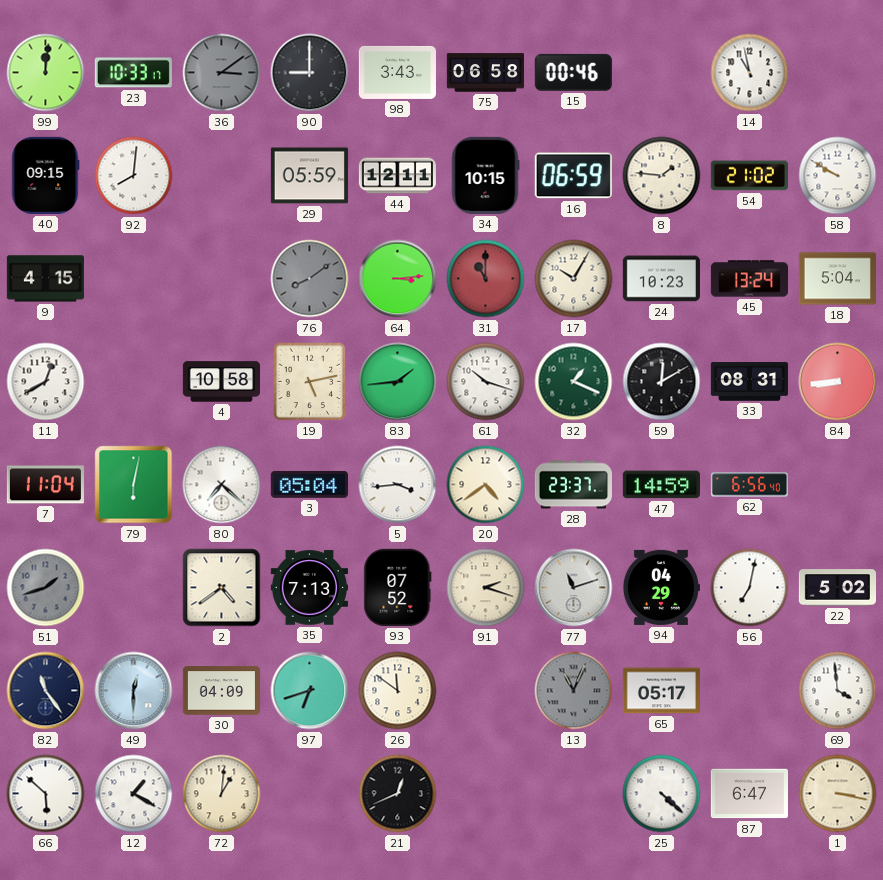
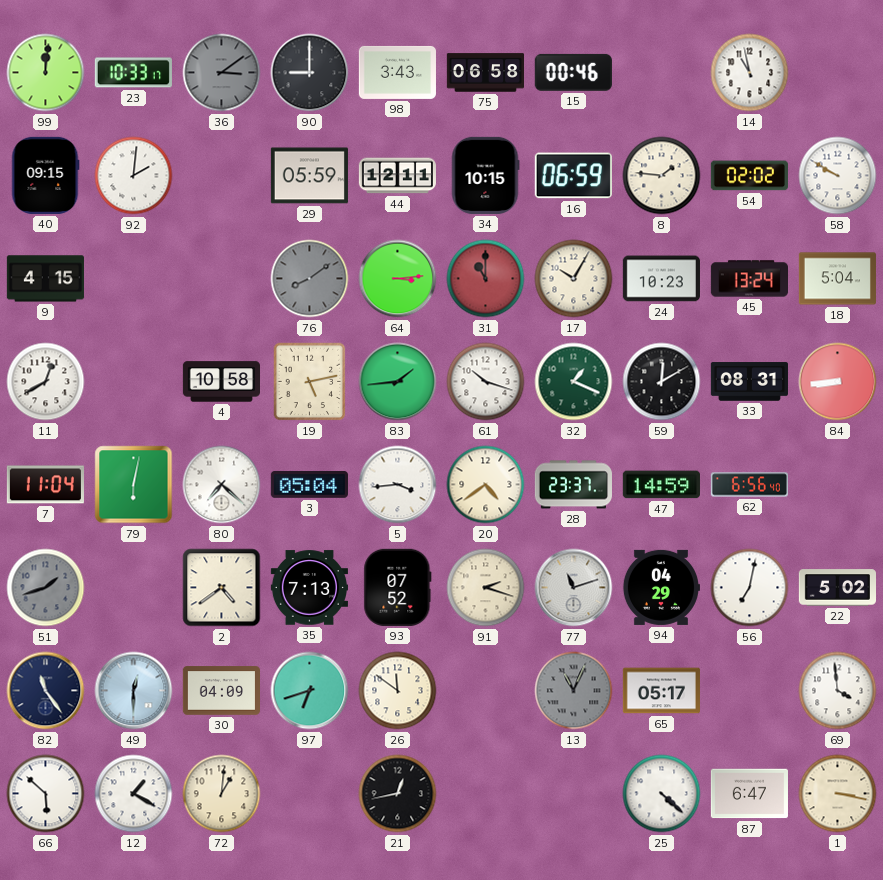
92: 8:01 -> 2:01
54: 21:02 -> 02:02
21: 12:41 -> 12:43
